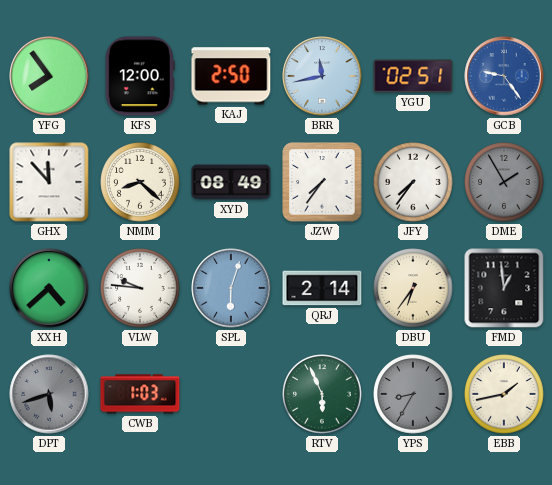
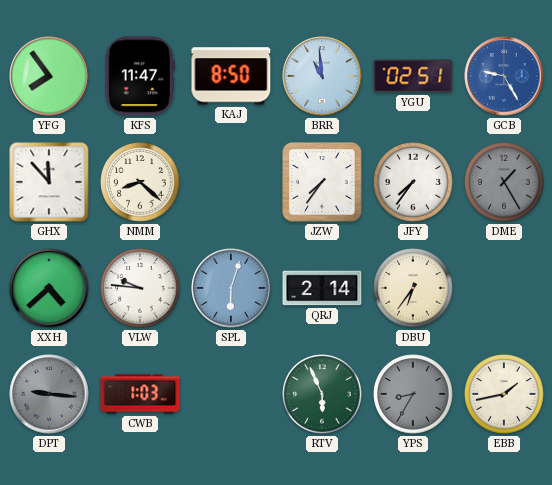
KFS: 12:00 -> 11:47
KAJ: 2:50 -> 8:50
BRR: 11:43 -> 10:59
GCB: 9:24 -> 9:25
XYD: 08:49 -> none
DME: 1:55 -> 1:25
FMD: 12:59 -> none
DPT: 5:42 -> 9:16
